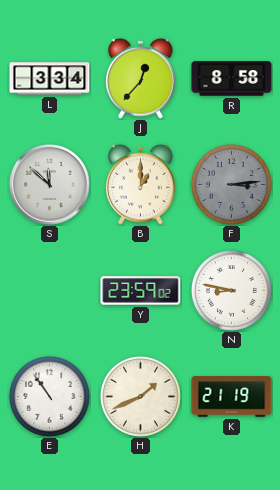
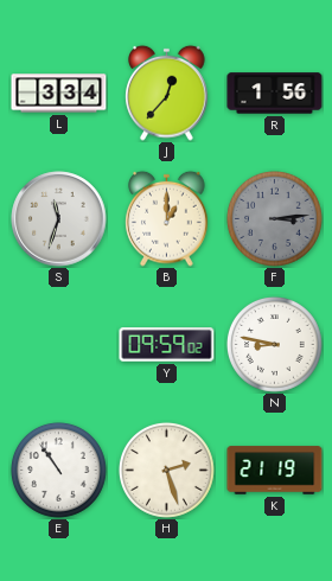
R: 8:58 -> 1:56
S: 11:52 -> 11:33
Y: 23:59 -> 09:59
H: 1:41 -> 2:27
